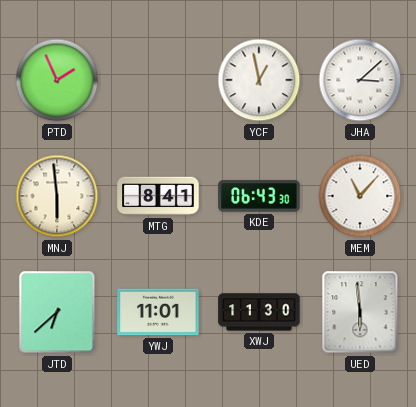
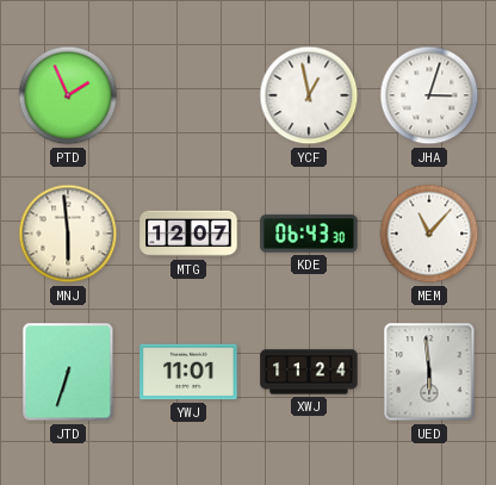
JHA: 3:08 -> 3:03
MTG: 8:41 -> 12:07
JTD: 6:38 -> 6:33
XWJ: 11:30 -> 11:24
